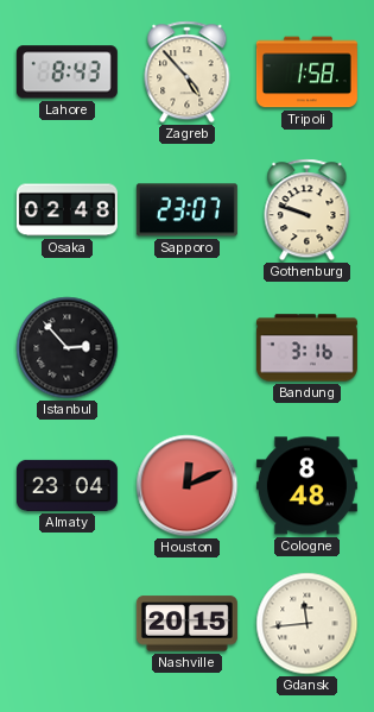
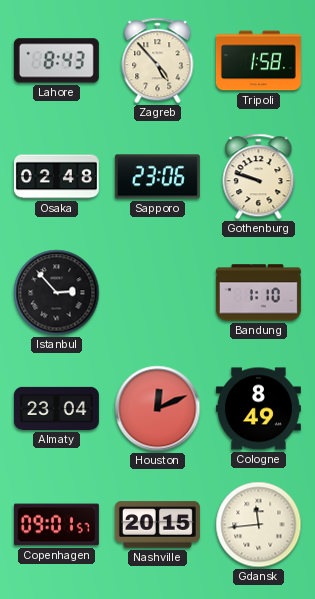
Sapporo: 23:07 -> 23:06
Bandung: 3:16 -> 1:10
Cologne: 8:48 -> 8:49
Copenhagen: none -> 09:01
